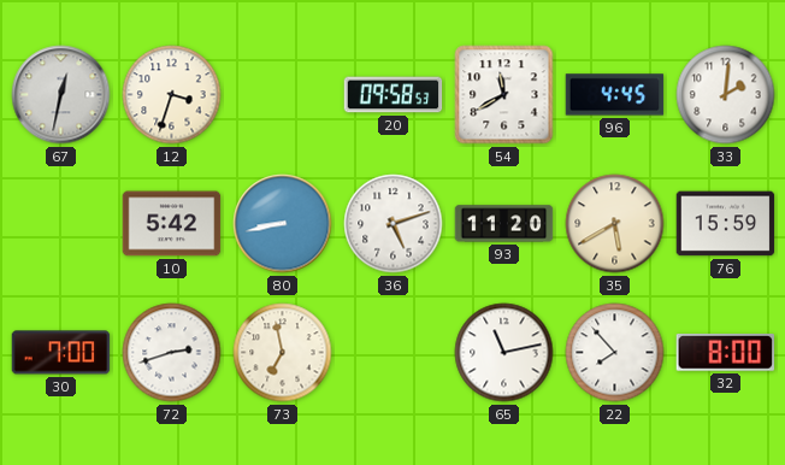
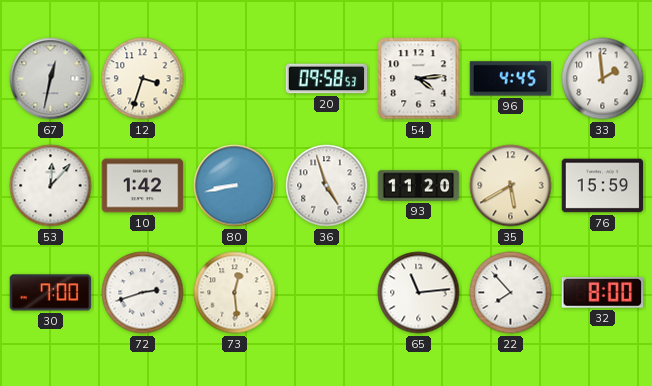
54: 11:40 -> 4:14
33: 2:01 -> 1:59
53: none -> 12:07
10: 5:42 -> 1:42
36: 5:12 -> 4:57
73: 6:58 -> 12:29
65: 11:13 -> 11:14
